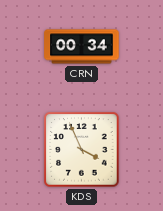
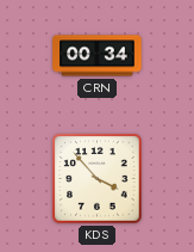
KDS: 3:56 -> 3:53
